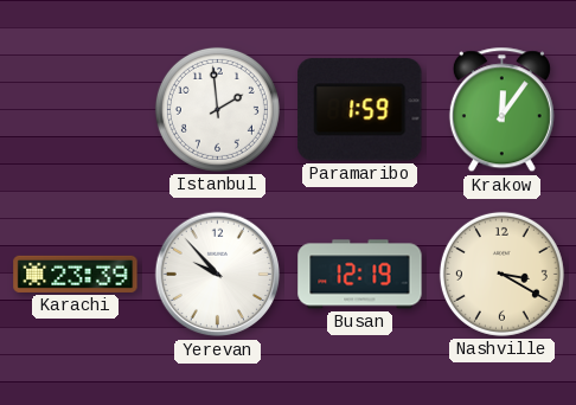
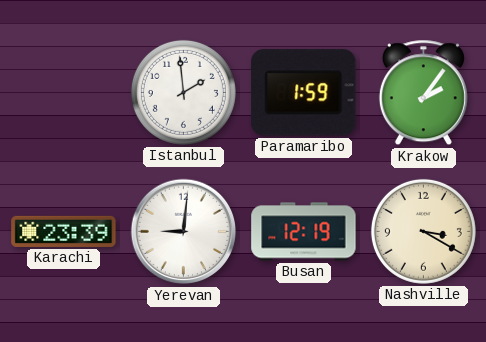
Krakow: 12:06 -> 2:06
Yerevan: 9:53 -> 9:01
